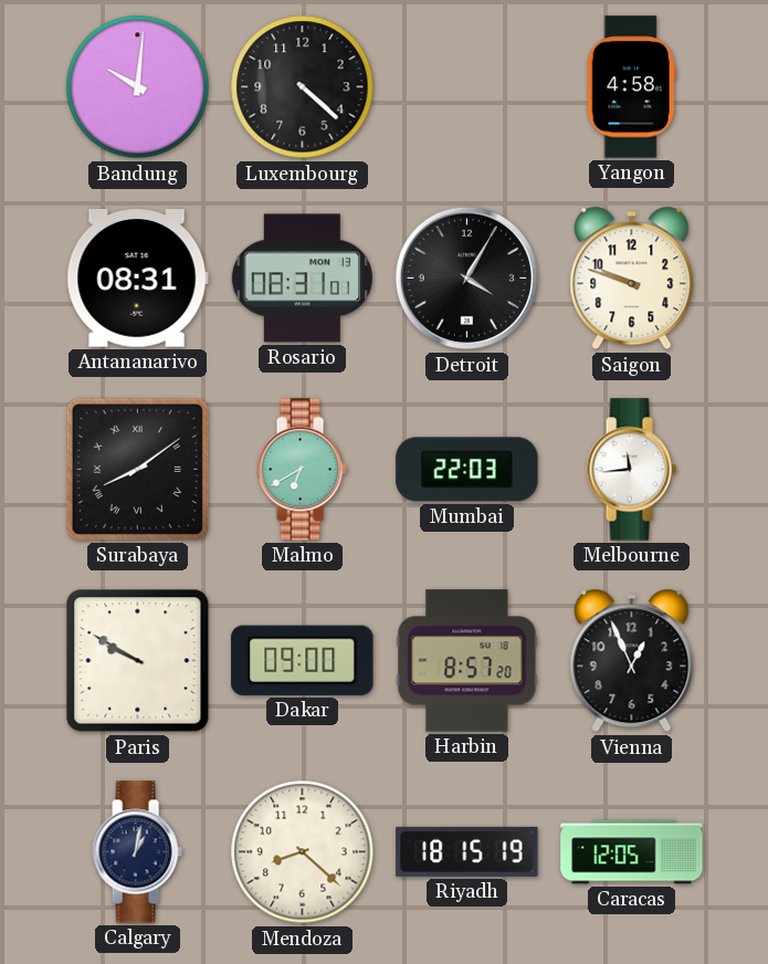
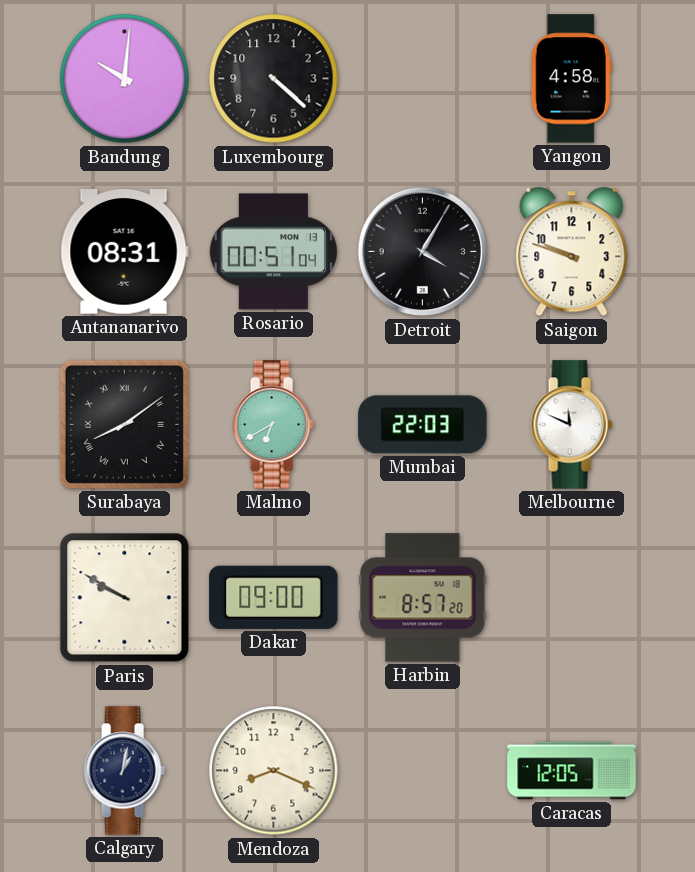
Rosario: 08:31 -> 00:51
Melbourne: 11:44 -> 11:49
Vienna: 12:56 -> none
Mendoza: 8:22 -> 8:19
Riyadh: 18:15 -> none
